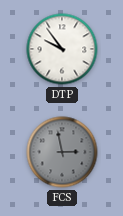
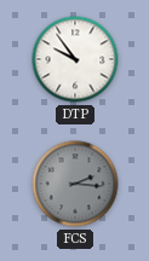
FCS: 2:58 -> 2:16
